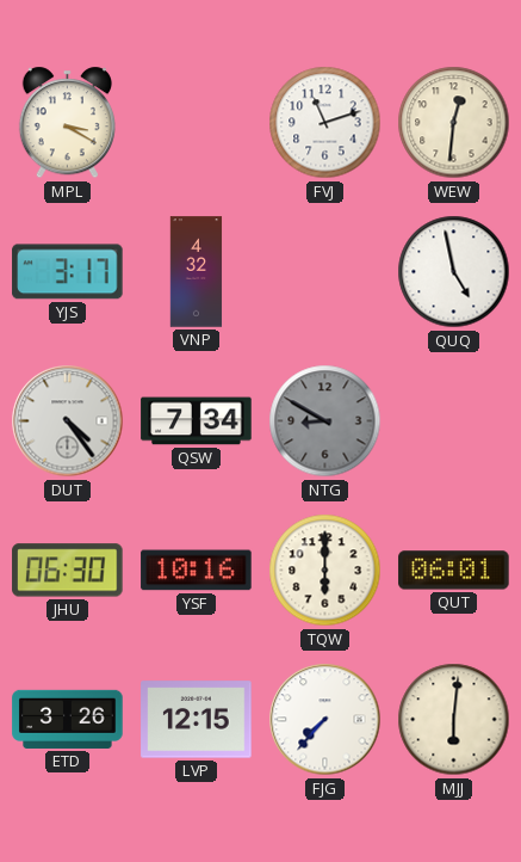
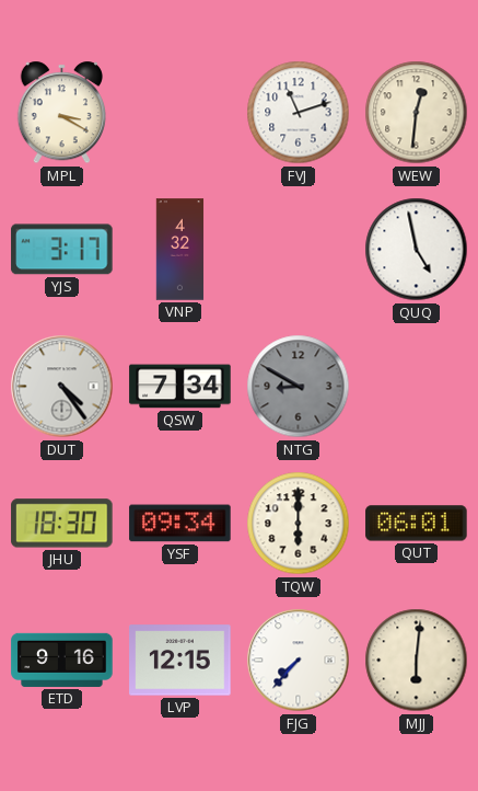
JHU: 06:30 -> 18:30
YSF: 10:16 -> 09:34
ETD: 3:26 -> 9:16
